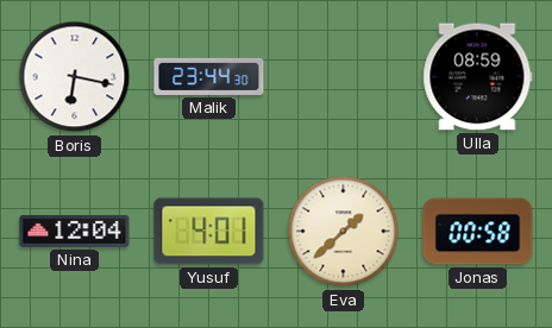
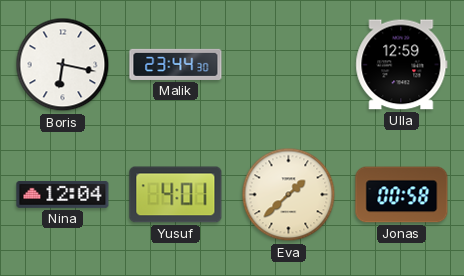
Ulla: 08:59 -> 12:59
